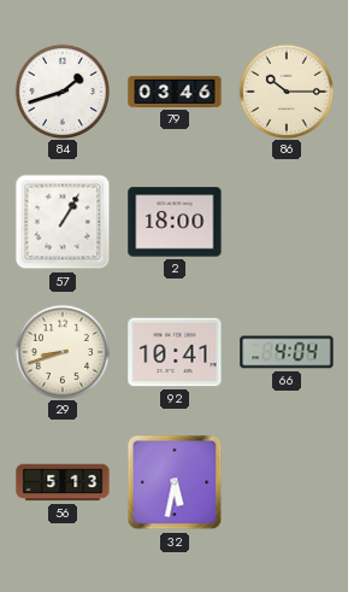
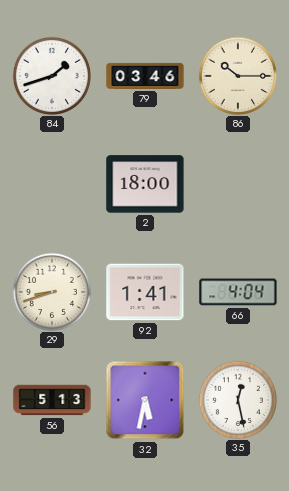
57: 1:05 -> none
92: 10:41 -> 1:41
35: none -> 12:28
